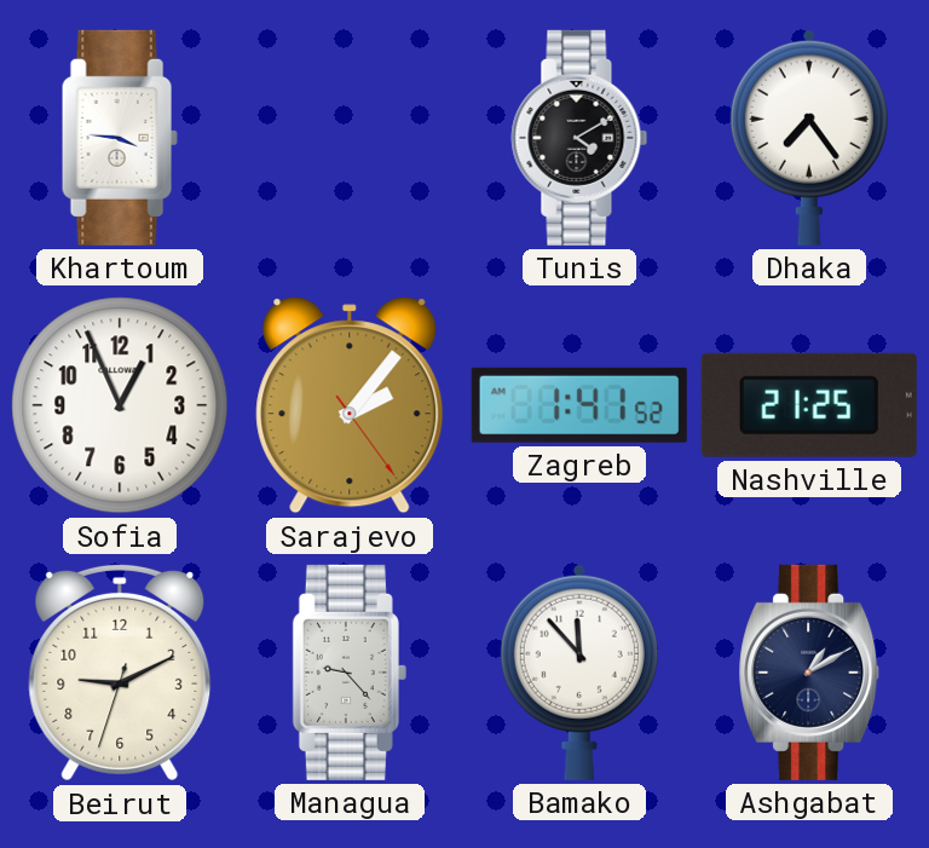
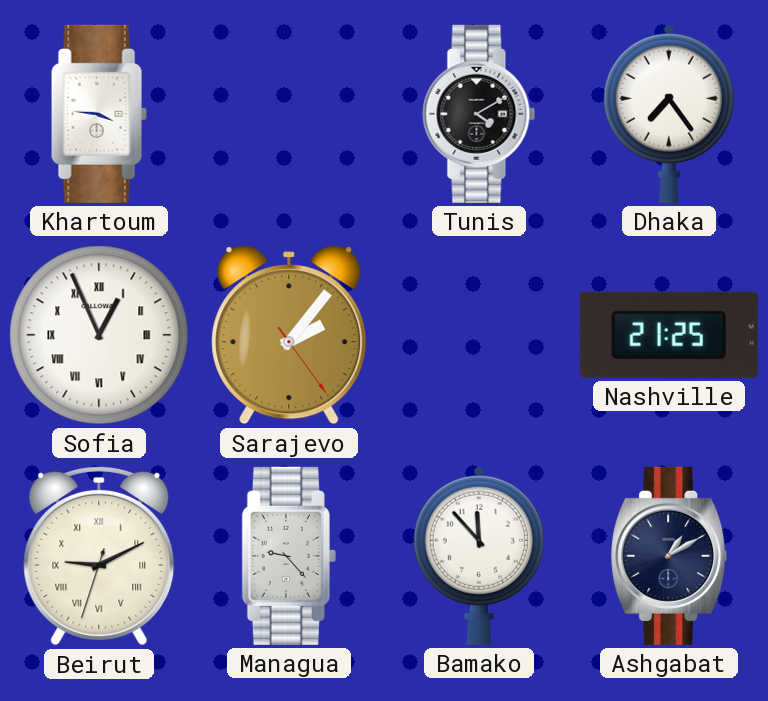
Sofia numerals: Arabic -> Roman
Zagreb: 1:41 -> none
Beirut numerals: Arabic -> Roman
